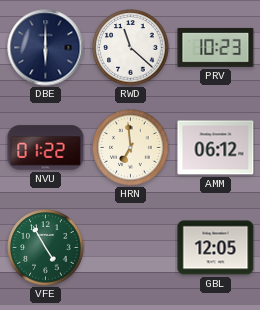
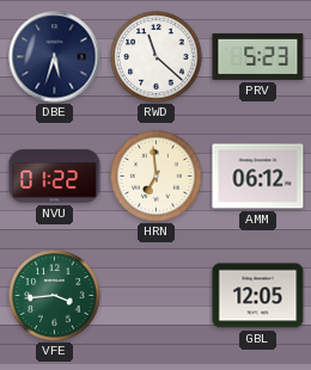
DBE: 6:00 -> 5:33
PRV: 10:23 -> 5:23
VFE: 4:55 -> 3:44
